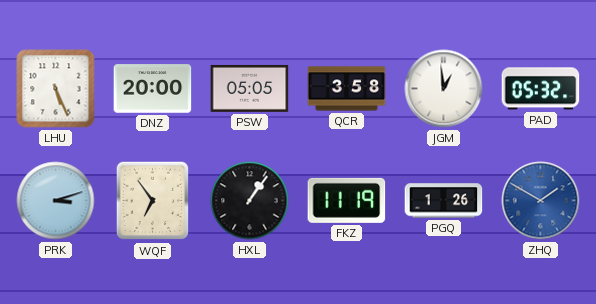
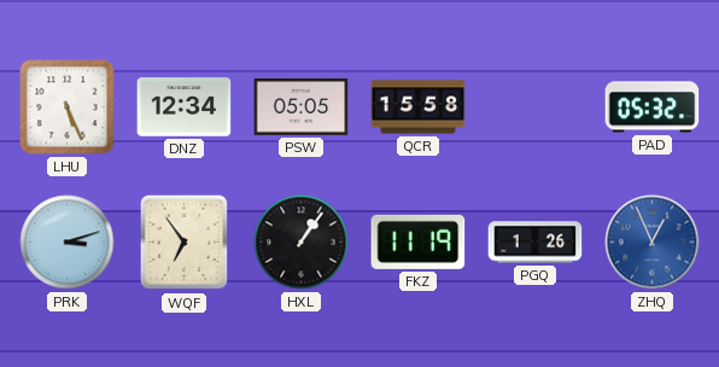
DNZ: 20:00 -> 12:34
QCR: 3:58 -> 15:58
JGM: 12:59 -> none
ZHQ: 1:50 -> 12:56
